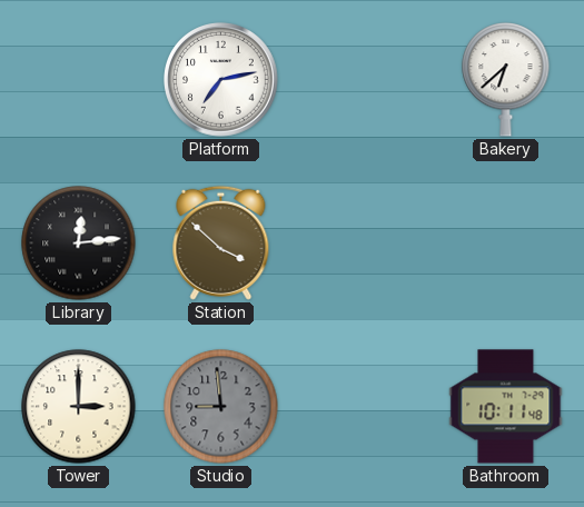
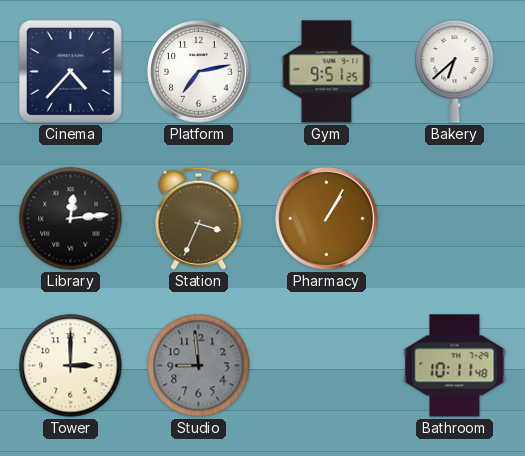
Cinema: none -> 4:37
Gym: none -> 9:51
Station: 3:52 -> 3:34
Pharmacy: none -> 1:05
